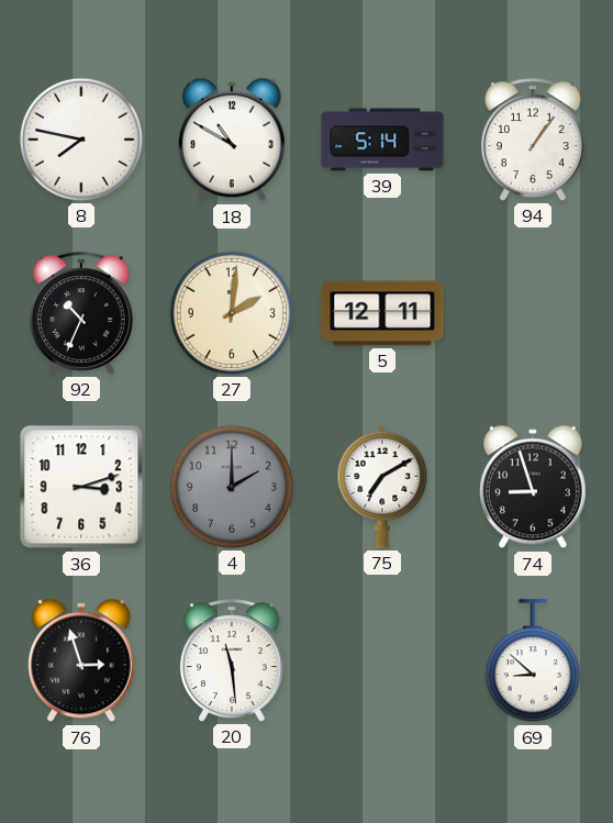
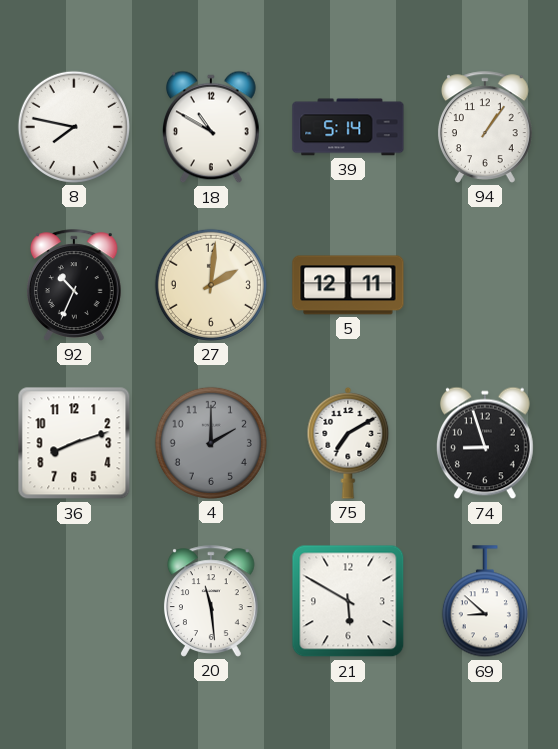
36: 3:12 -> 8:12
76: 2:57 -> none
21: none -> 5:50
